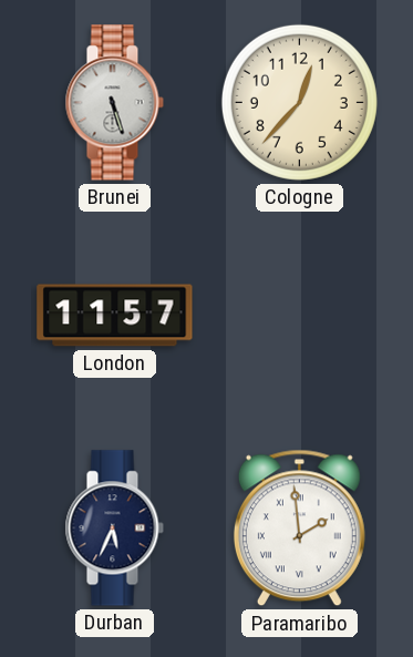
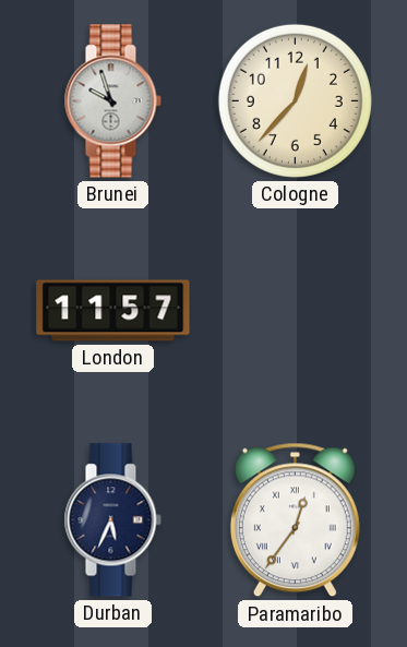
Brunei: 5:27 -> 9:57
Paramaribo: 1:59 -> 12:36
